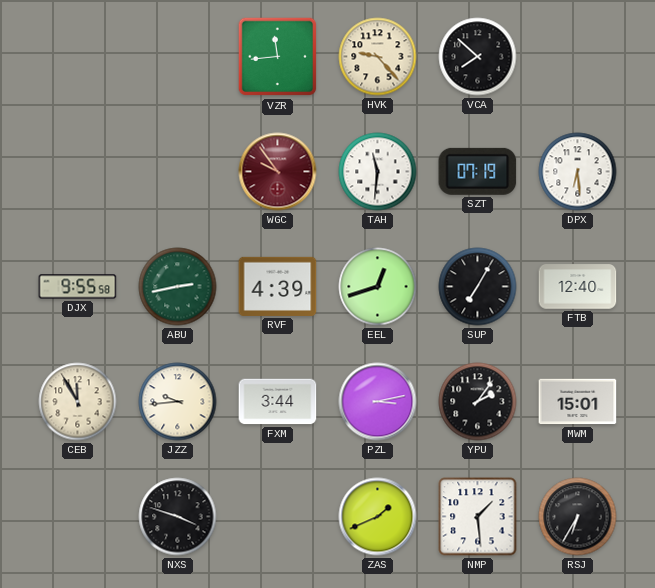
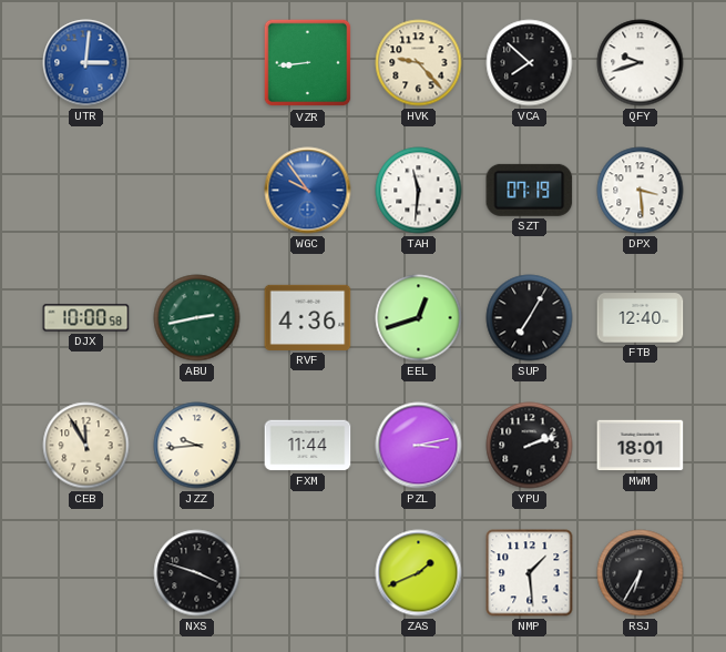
UTR: none -> 3:01
VZR: 11:44 -> 8:44
QFY: none -> 9:42
WGC dial: burgundy -> blue
DPX: 6:29 -> 3:29
DJX: 9:55 -> 10:00
RVF: 4:39 -> 4:36
FXM: 3:44 -> 11:44
YPU: 2:06 -> 2:12
MWM: 15:01 -> 18:01
